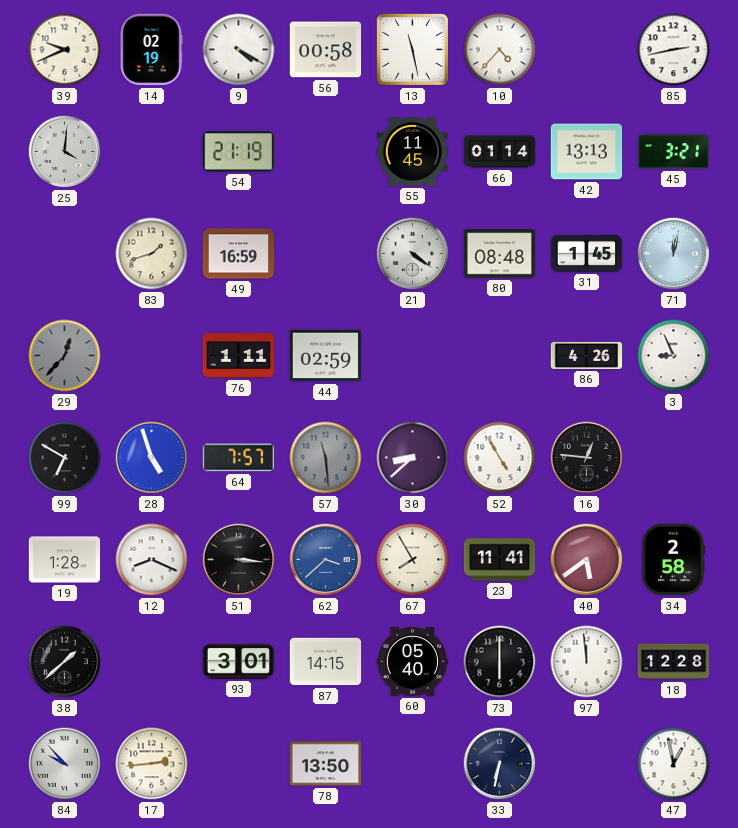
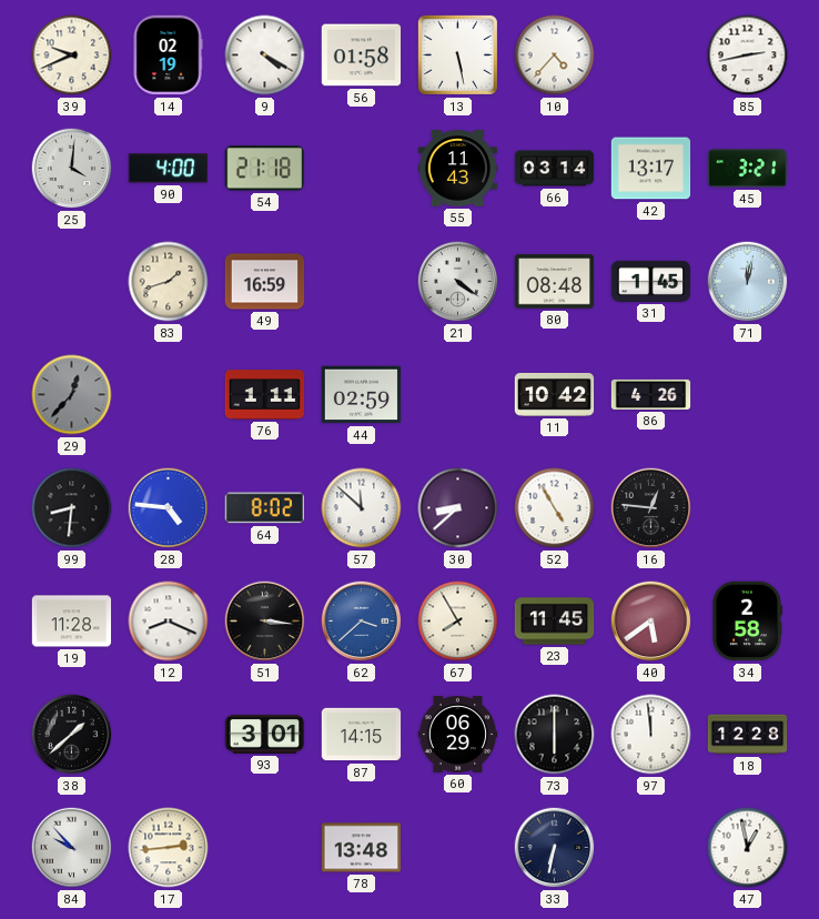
56: 00:58 -> 01:58
13: 11:28 -> 5:28
90: none -> 4:00
54: 21:19 -> 21:18
55: 11:45 -> 11:43
66: 01:14 -> 03:14
42: 13:13 -> 13:17
11: none -> 10:42
3: 8:56 -> none
99: 6:50 -> 8:31
28: 4:57 -> 4:46
64: 7:57 -> 8:02
57: 11:29 -> 11:52
57 dial: grey -> white
19: 1:28 -> 11:28
23: 11:41 -> 11:45
60: 05:40 -> 06:29
78: 13:50 -> 13:48
